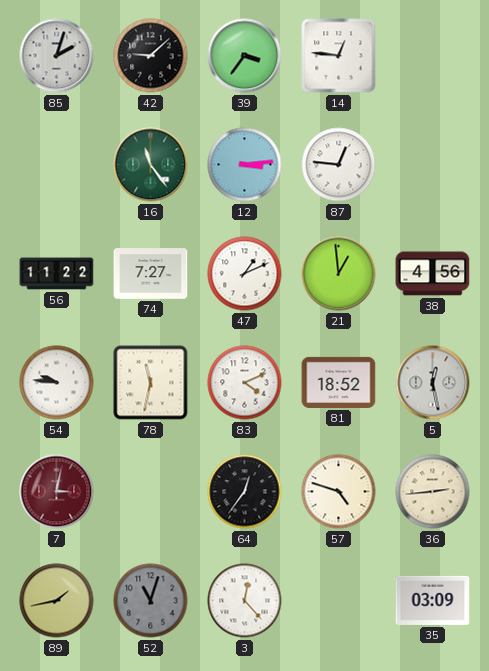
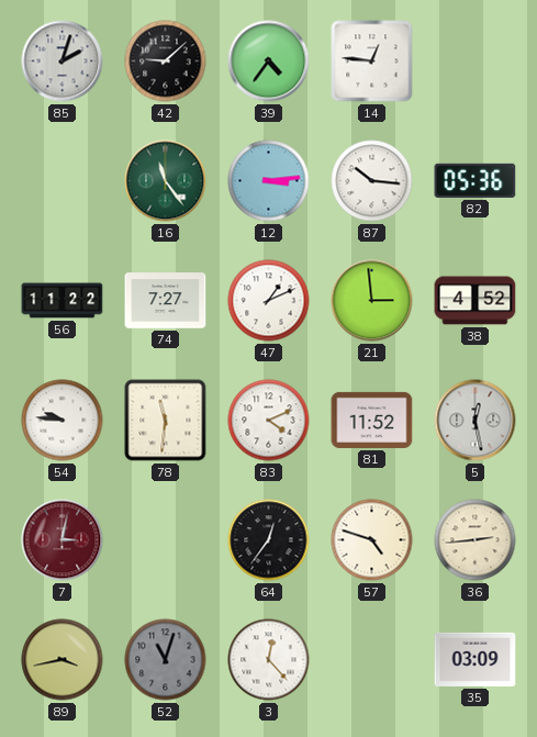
39: 3:36 -> 4:36
87: 12:46 -> 10:16
82: none -> 05:36
21: 12:59 -> 2:59
38: 4:56 -> 4:52
78: 11:32 -> 11:31
81: 18:52 -> 11:52
89: 1:43 -> 3:43
